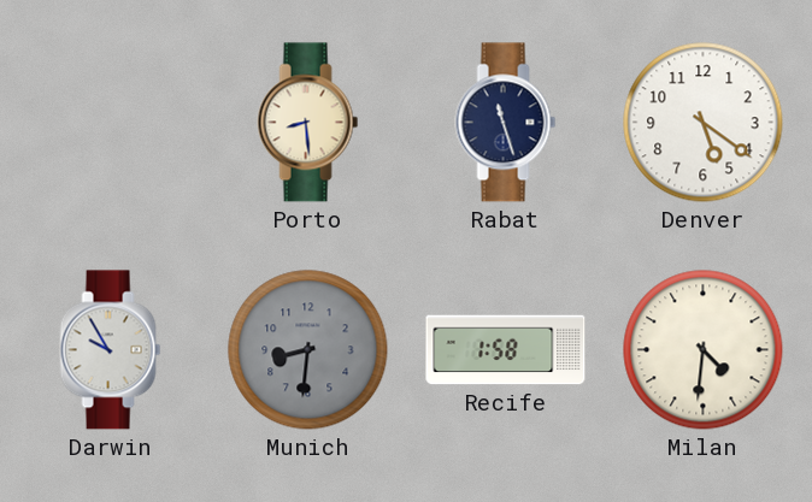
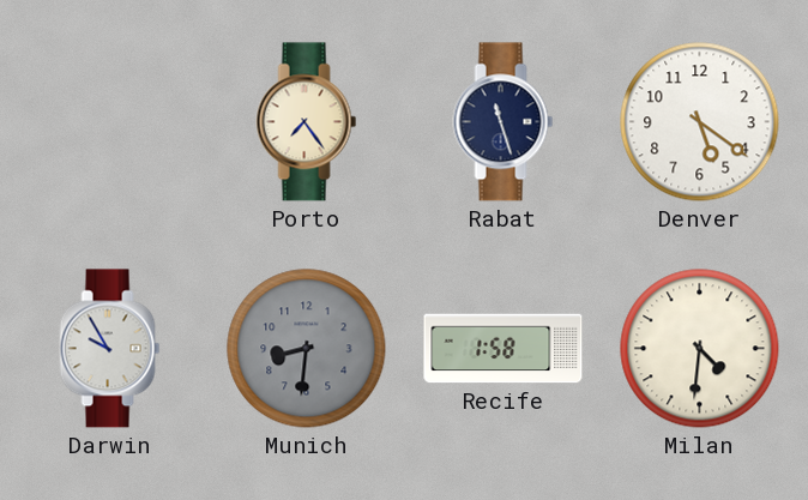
Porto: 8:29 -> 7:24
